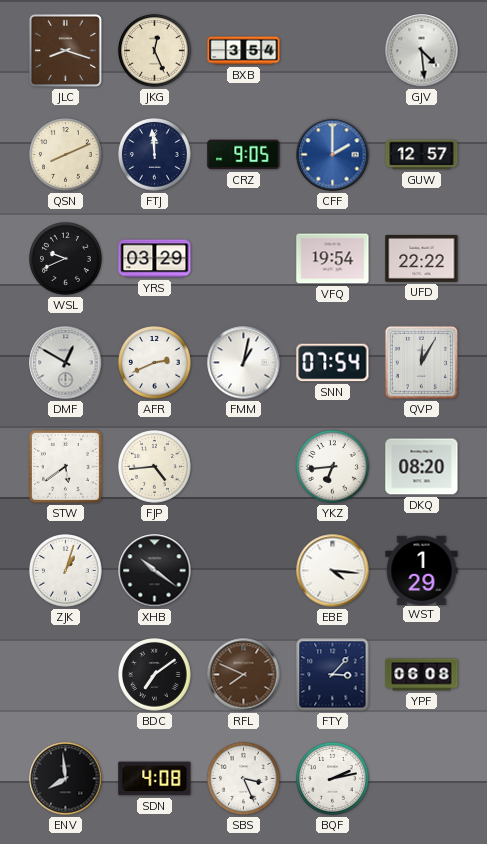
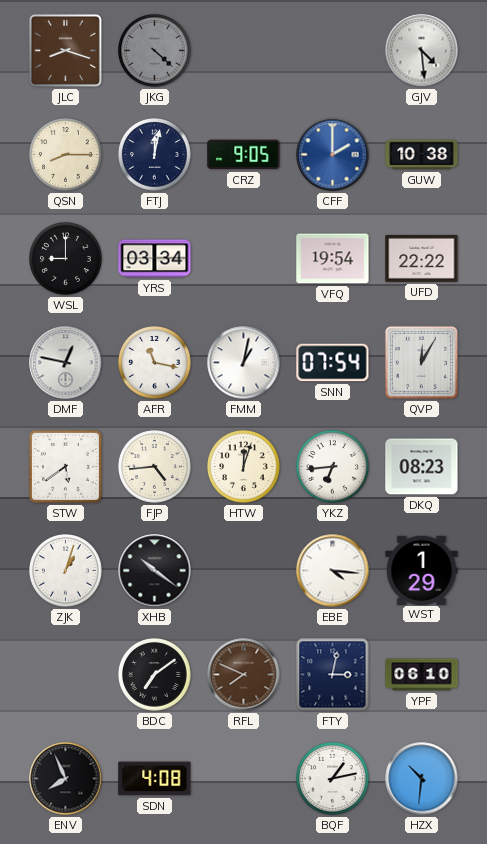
JKG: 12:26 -> 4:22
JKG dial: cream -> grey
BXB: 3:54 -> none
QSN: 8:11 -> 8:15
FTJ: 11:59 -> 12:02
GUW: 12:57 -> 10:38
WSL: 9:41 -> 9:00
YRS: 03:29 -> 03:34
DMF: 12:50 -> 12:47
AFR: 2:41 -> 11:17
HTW: none -> 12:03
DKQ: 08:20 -> 08:23
FTY: 3:07 -> 3:02
YPF: 06:08 -> 06:10
ENV: 7:59 -> 7:56
SBS: 3:26 -> none
BQF: 2:13 -> 1:13
HZX: none -> 10:31
